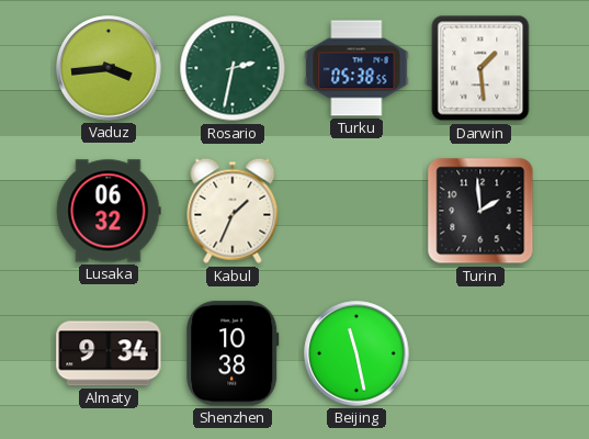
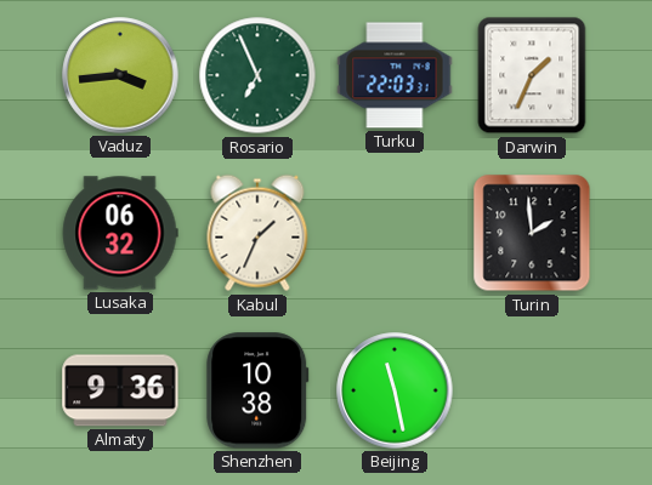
Rosario: 2:32 -> 6:56
Turku: 05:38 -> 22:03
Darwin: 1:29 -> 1:34
Almaty: 9:34 -> 9:36
